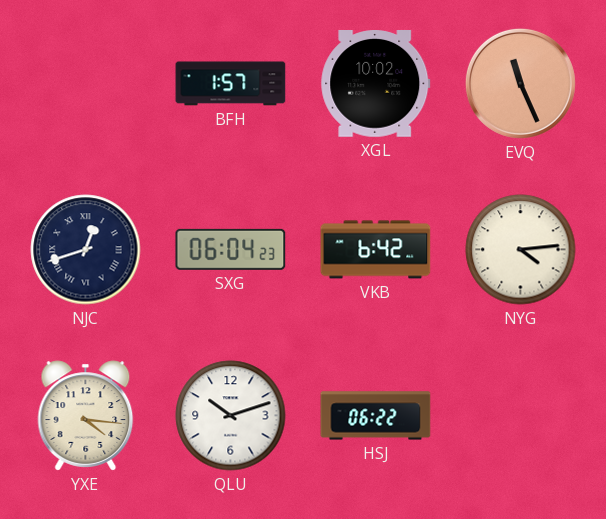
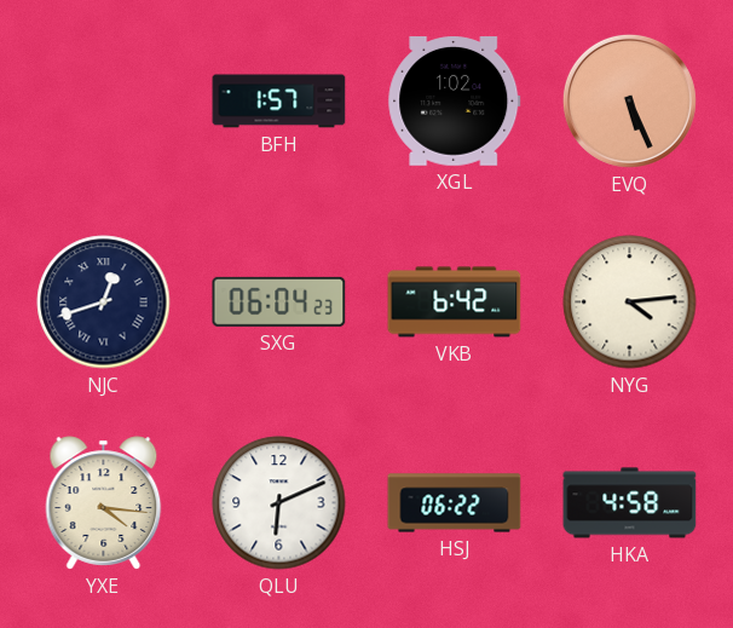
XGL: 10:02 -> 1:02
EVQ: 11:26 -> 5:26
QLU: 10:12 -> 6:11
HKA: none -> 4:58
